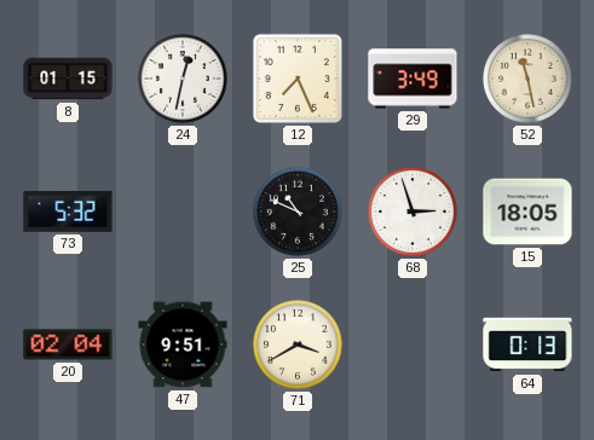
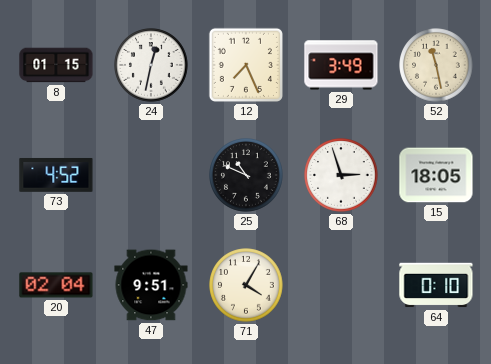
73: 5:32 -> 4:52
71: 3:40 -> 4:05
64: 0:13 -> 0:10
